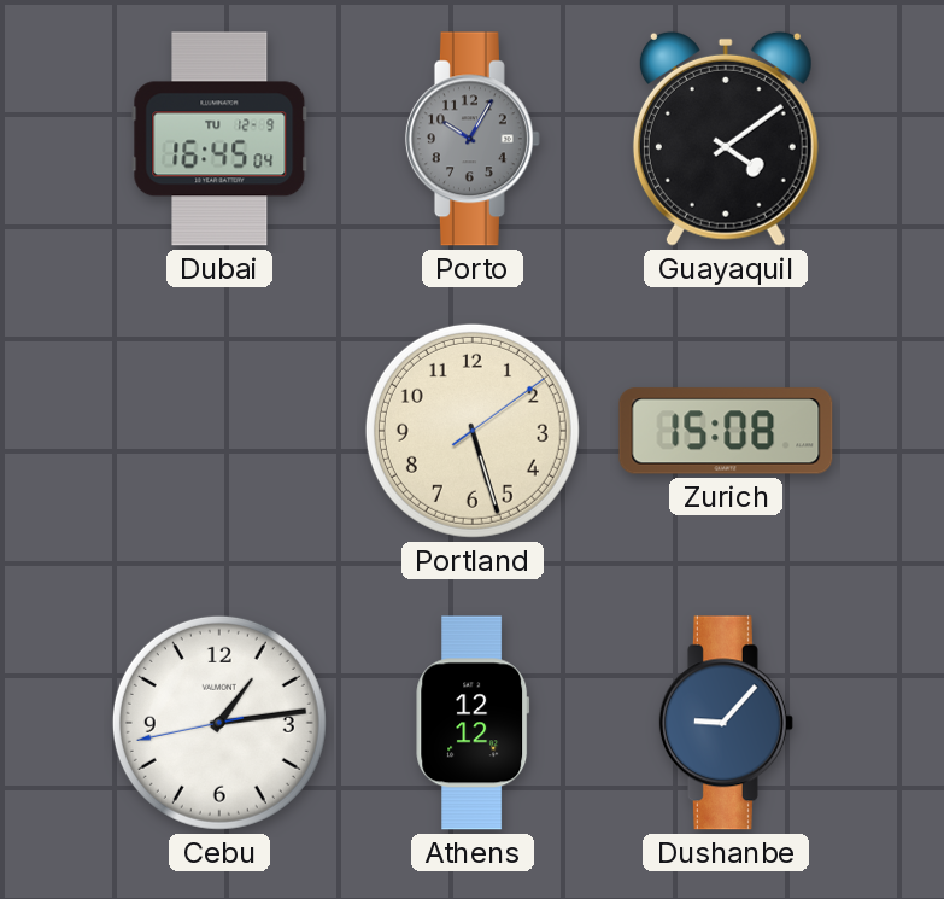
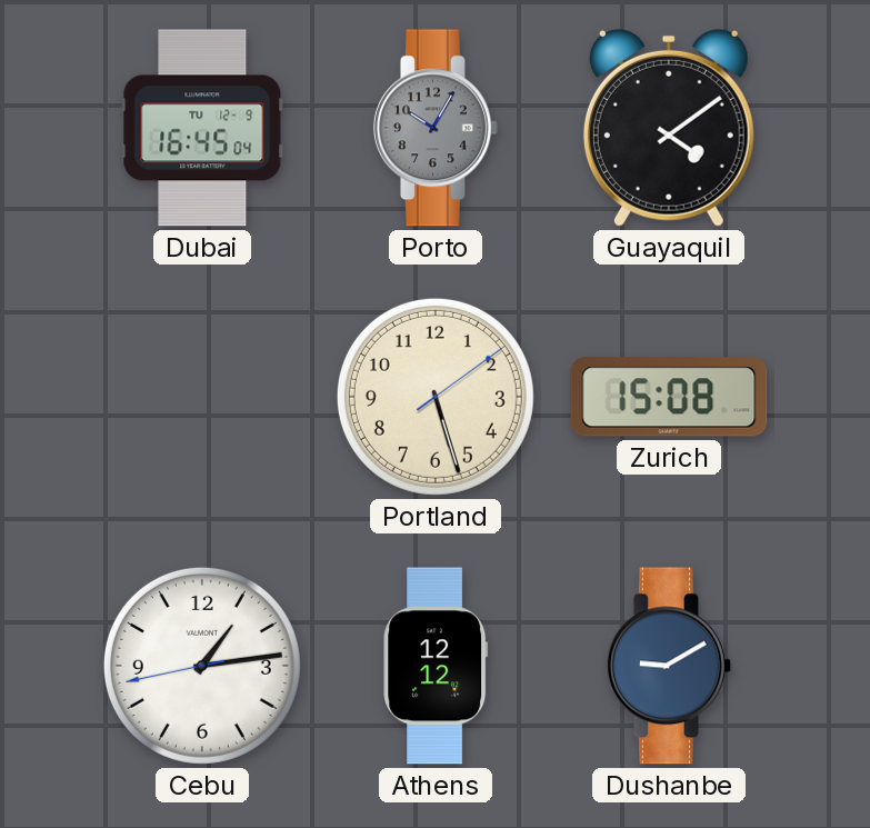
Dushanbe: 9:07 -> 9:10
